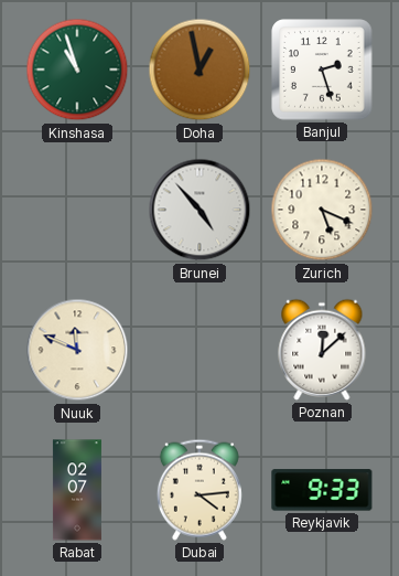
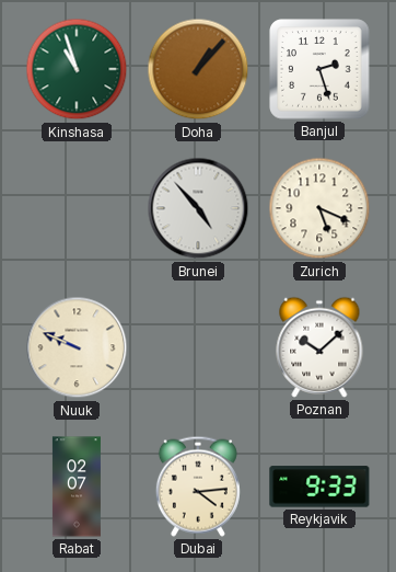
Doha: 12:58 -> 1:07
Nuuk: 11:49 -> 9:49
Poznan: 12:08 -> 10:08
